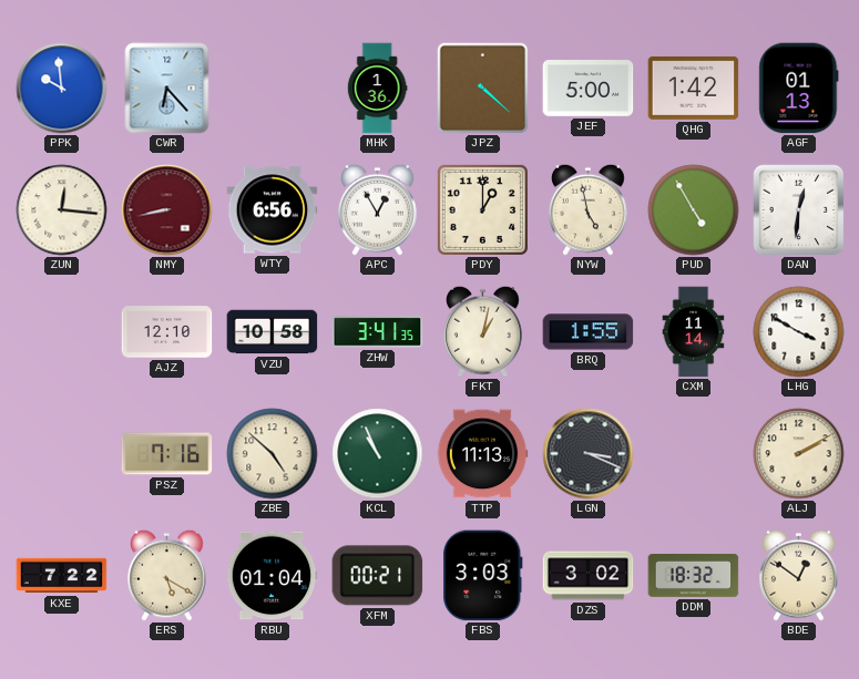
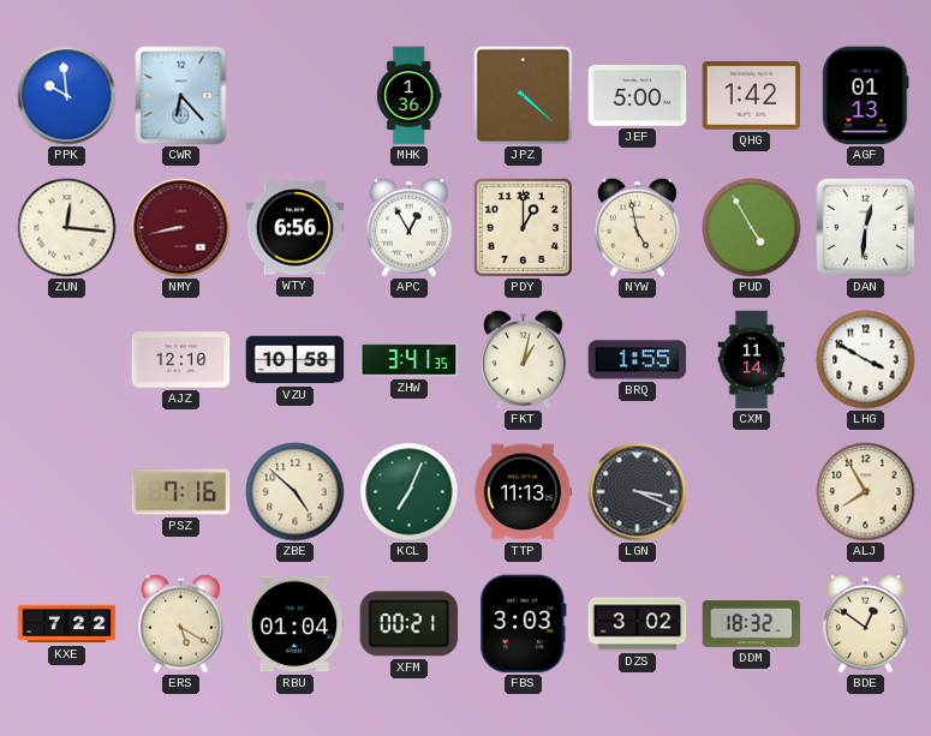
KCL: 10:56 -> 7:04
ALJ: 2:10 -> 7:55
